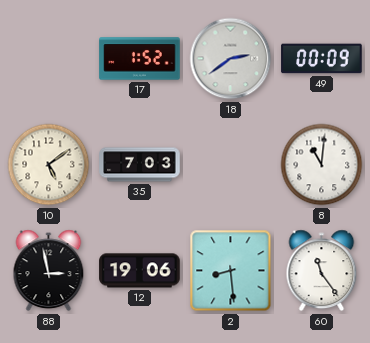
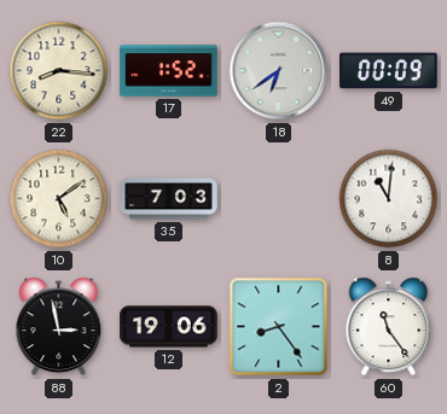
22: none -> 8:16
18: 2:39 -> 6:39
2: 8:29 -> 8:24
